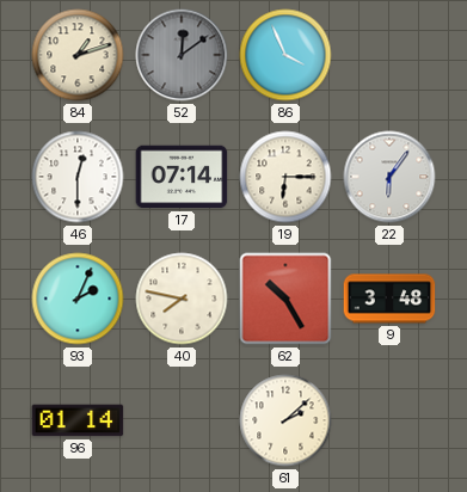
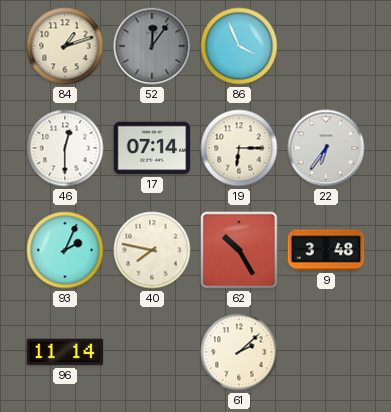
52: 12:09 -> 12:06
22: 6:06 -> 6:36
96: 01:14 -> 11:14
